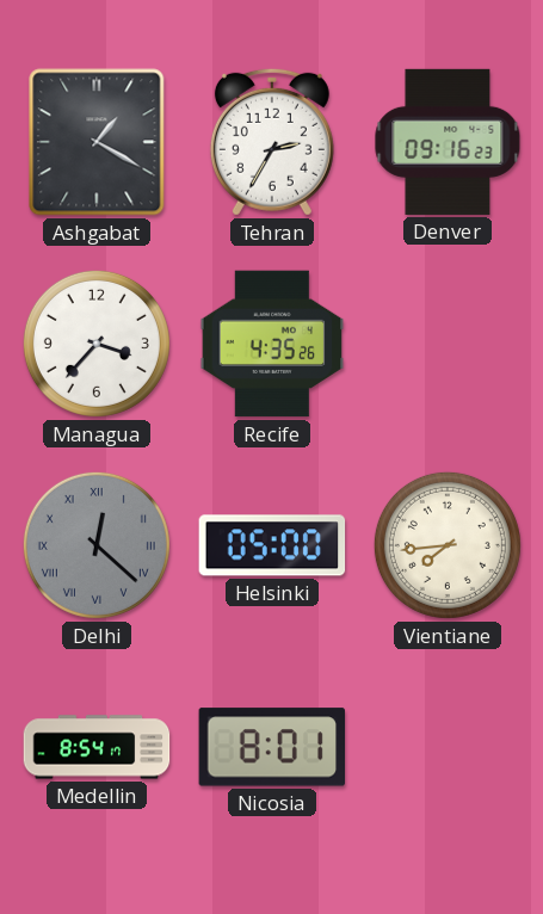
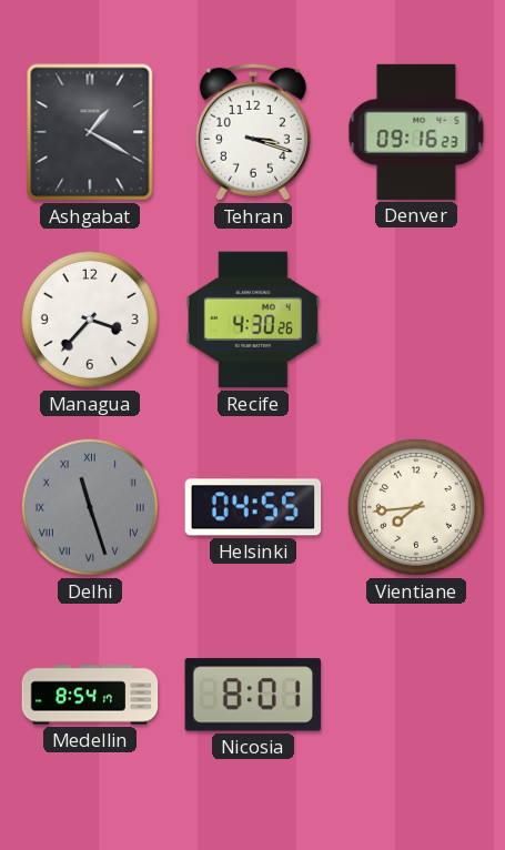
Tehran: 2:35 -> 3:18
Recife: 4:35 -> 4:30
Delhi: 12:22 -> 11:27
Helsinki: 05:00 -> 04:55
